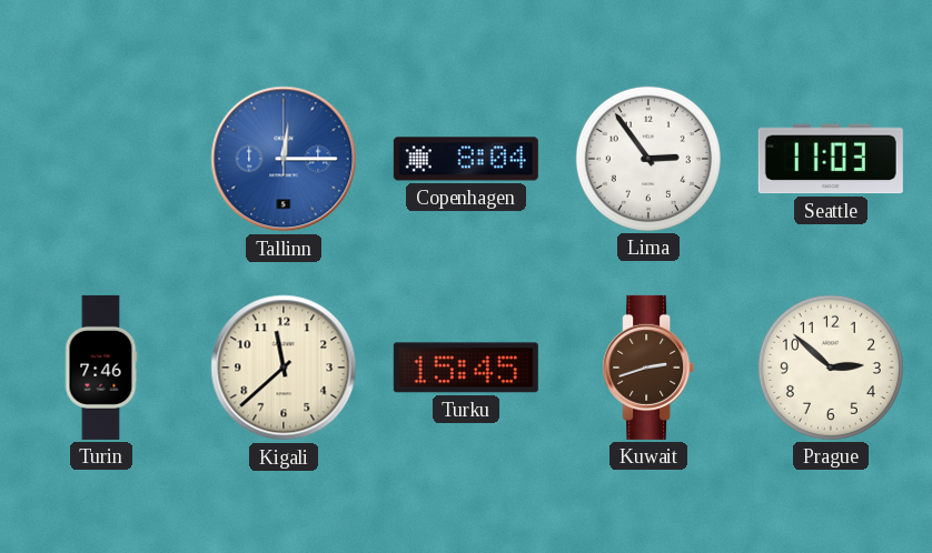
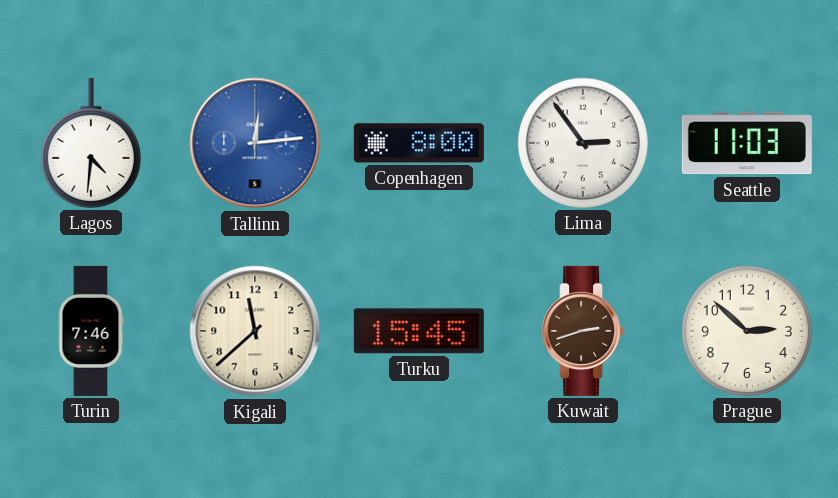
Lagos: none -> 4:31
Tallinn: 12:15 -> 12:14
Copenhagen: 8:04 -> 8:00
